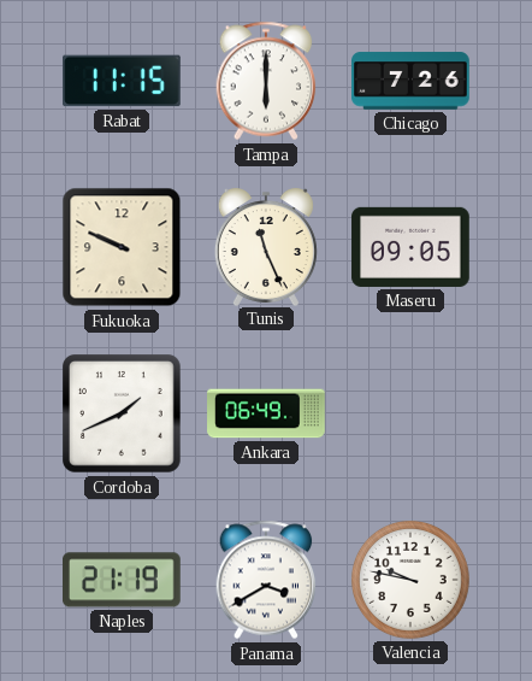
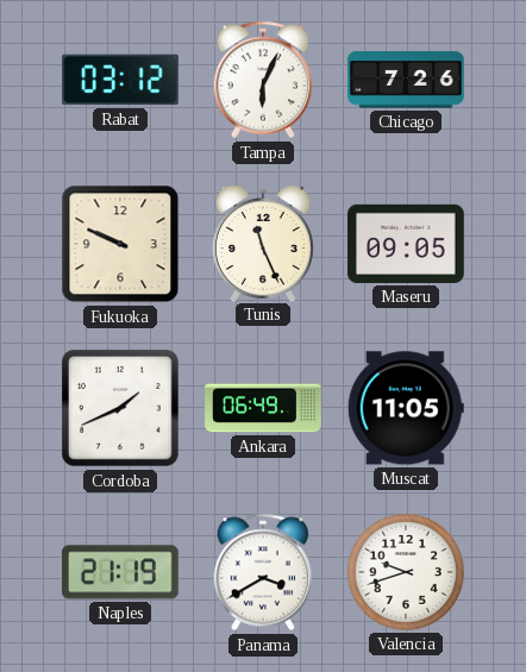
Rabat: 11:15 -> 03:12
Tampa: 6:00 -> 6:04
Muscat: none -> 11:05
Valencia: 9:47 -> 9:42
